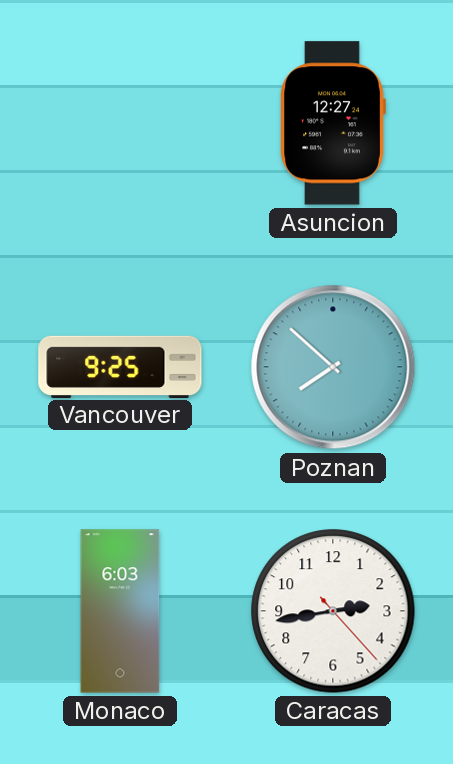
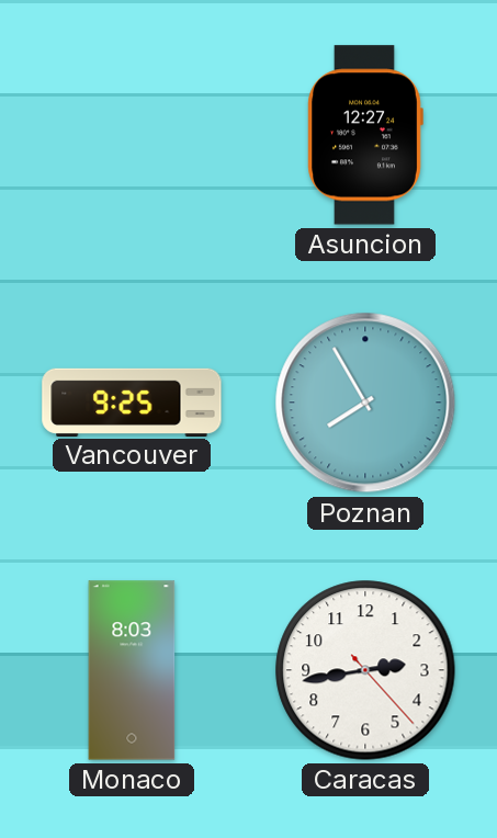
Poznan: 7:52 -> 7:55
Monaco: 6:03 -> 8:03
